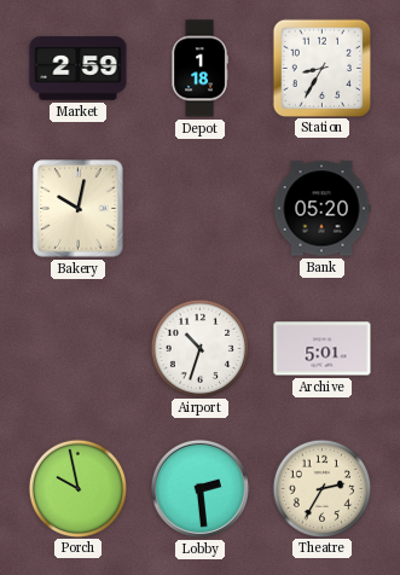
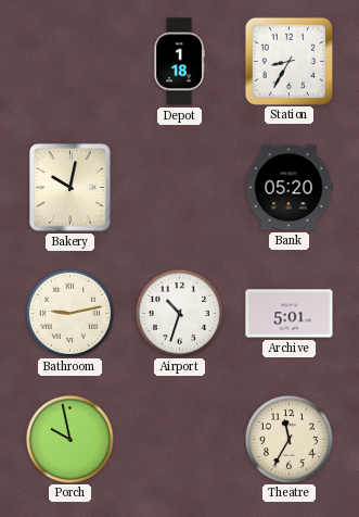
Market: 2:59 -> none
Bathroom: none -> 9:13
Lobby: 2:29 -> none
Theatre: 2:35 -> 11:35
